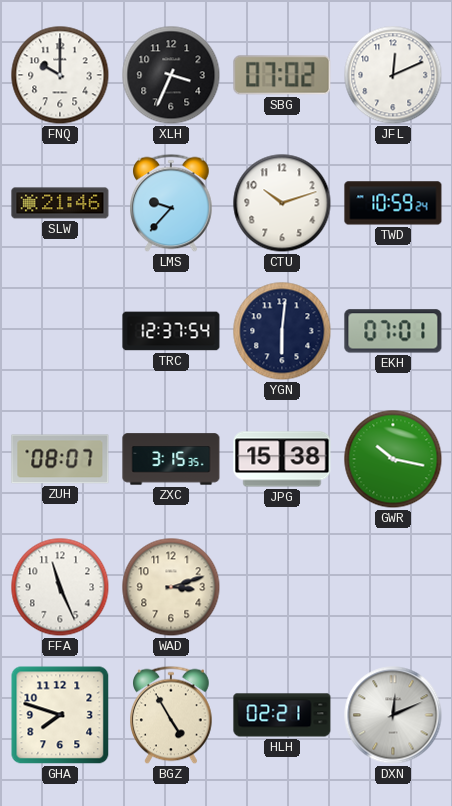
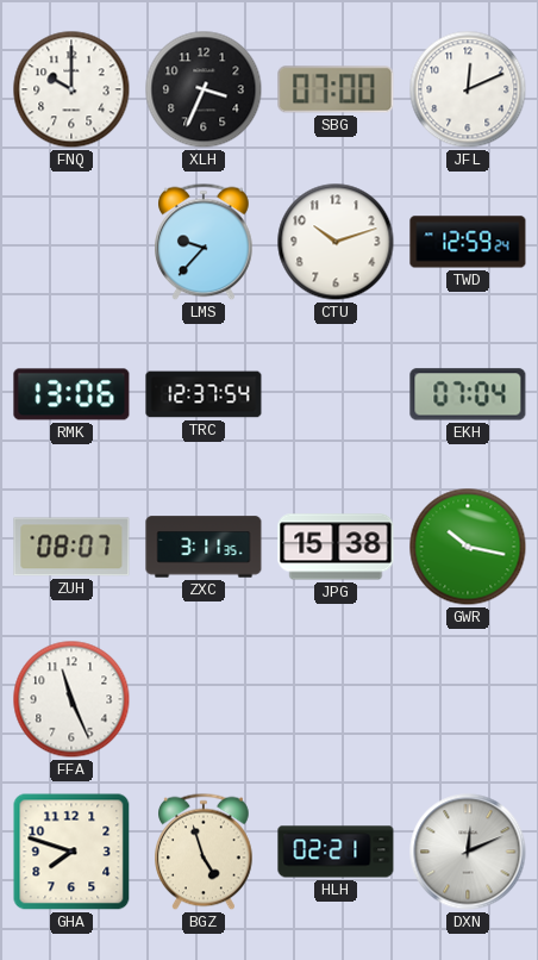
SBG: 07:02 -> 07:00
SLW: 21:46 -> none
TWD: 10:59 -> 12:59
RMK: none -> 13:06
YGN: 6:01 -> none
EKH: 07:01 -> 07:04
ZXC: 3:15 -> 3:11
WAD: 3:12 -> none
BGZ: 4:55 -> 4:57
